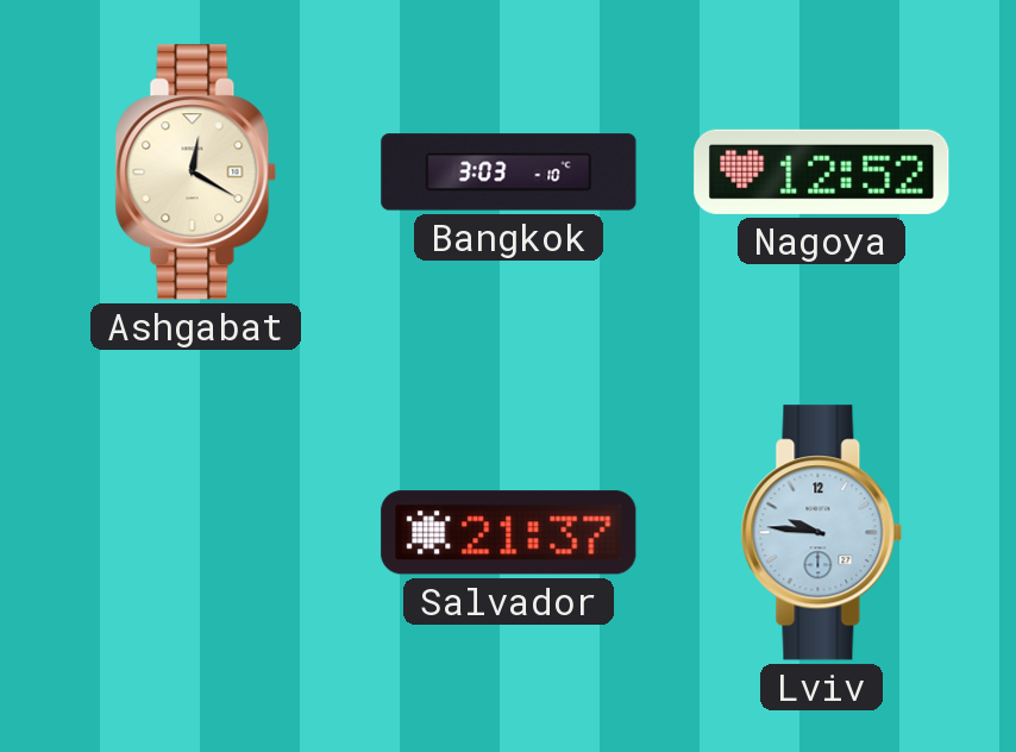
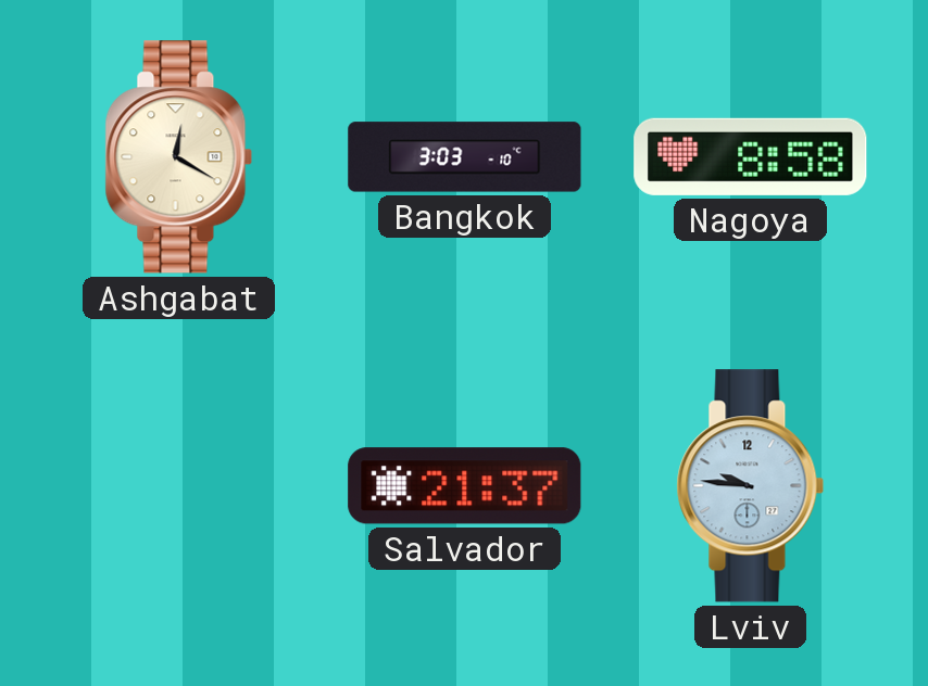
Nagoya: 12:52 -> 8:58
